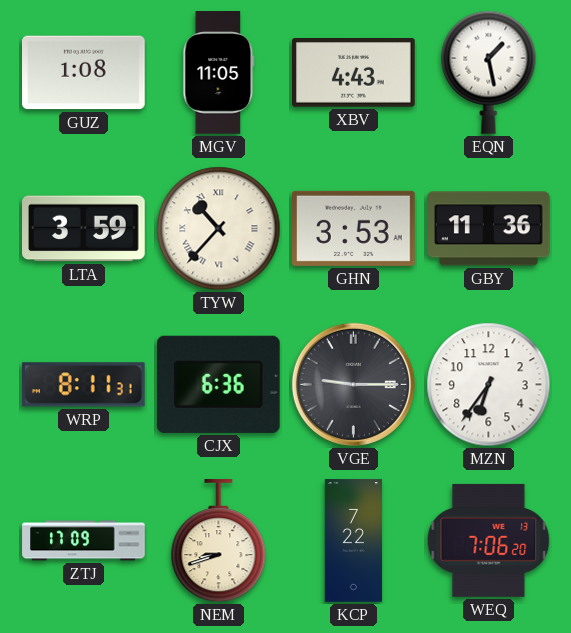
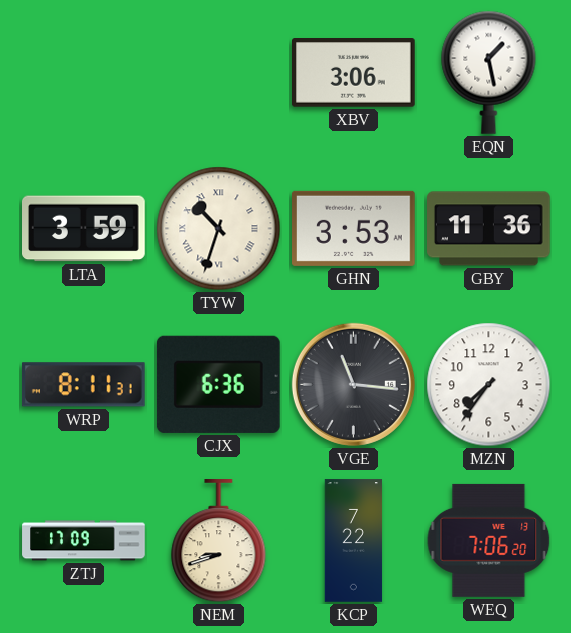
GUZ: 1:08 -> none
MGV: 11:05 -> none
XBV: 4:43 -> 3:06
TYW: 10:37 -> 10:33
VGE: 9:15 -> 11:16
MZN: 6:36 -> 7:36
